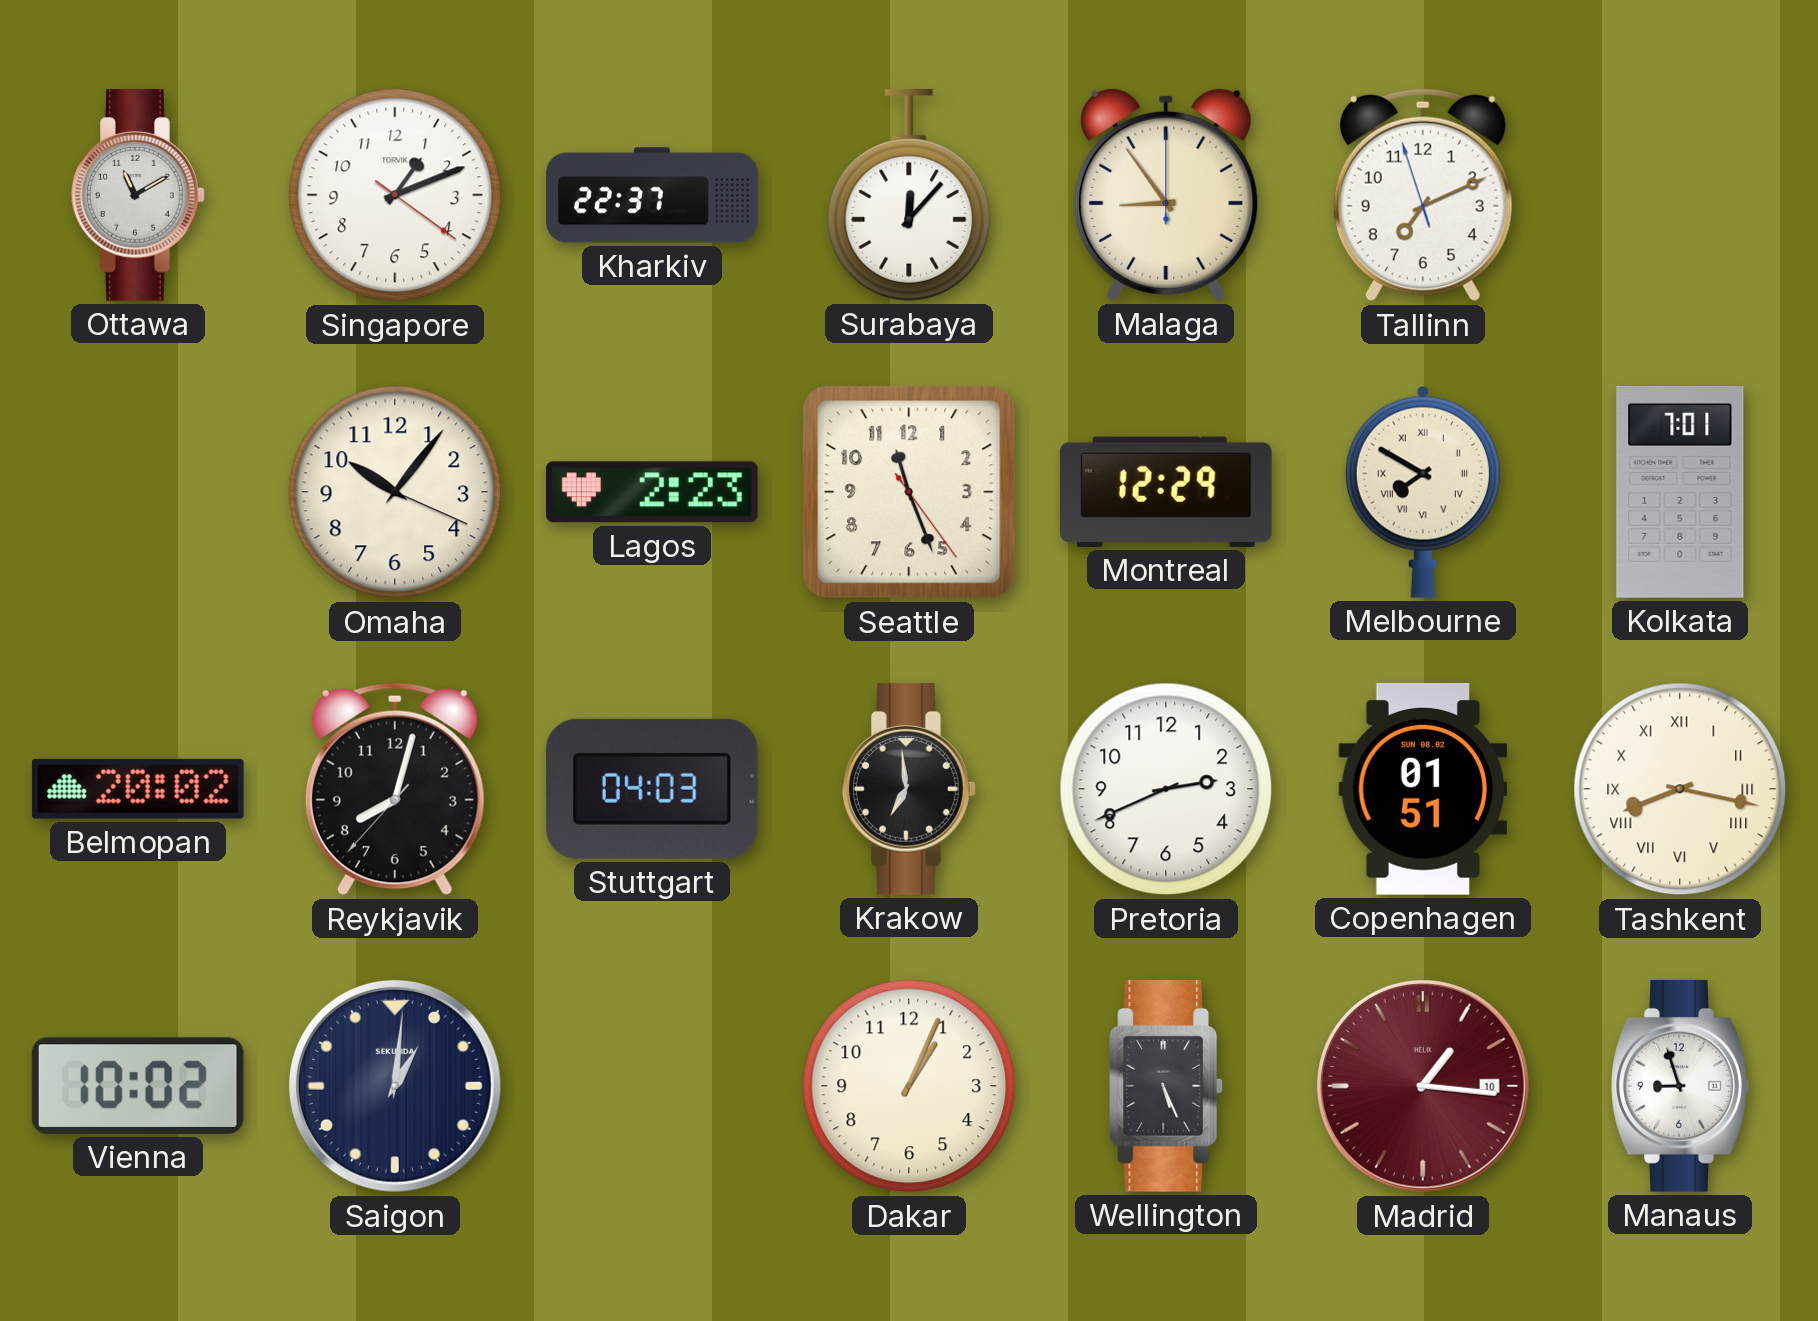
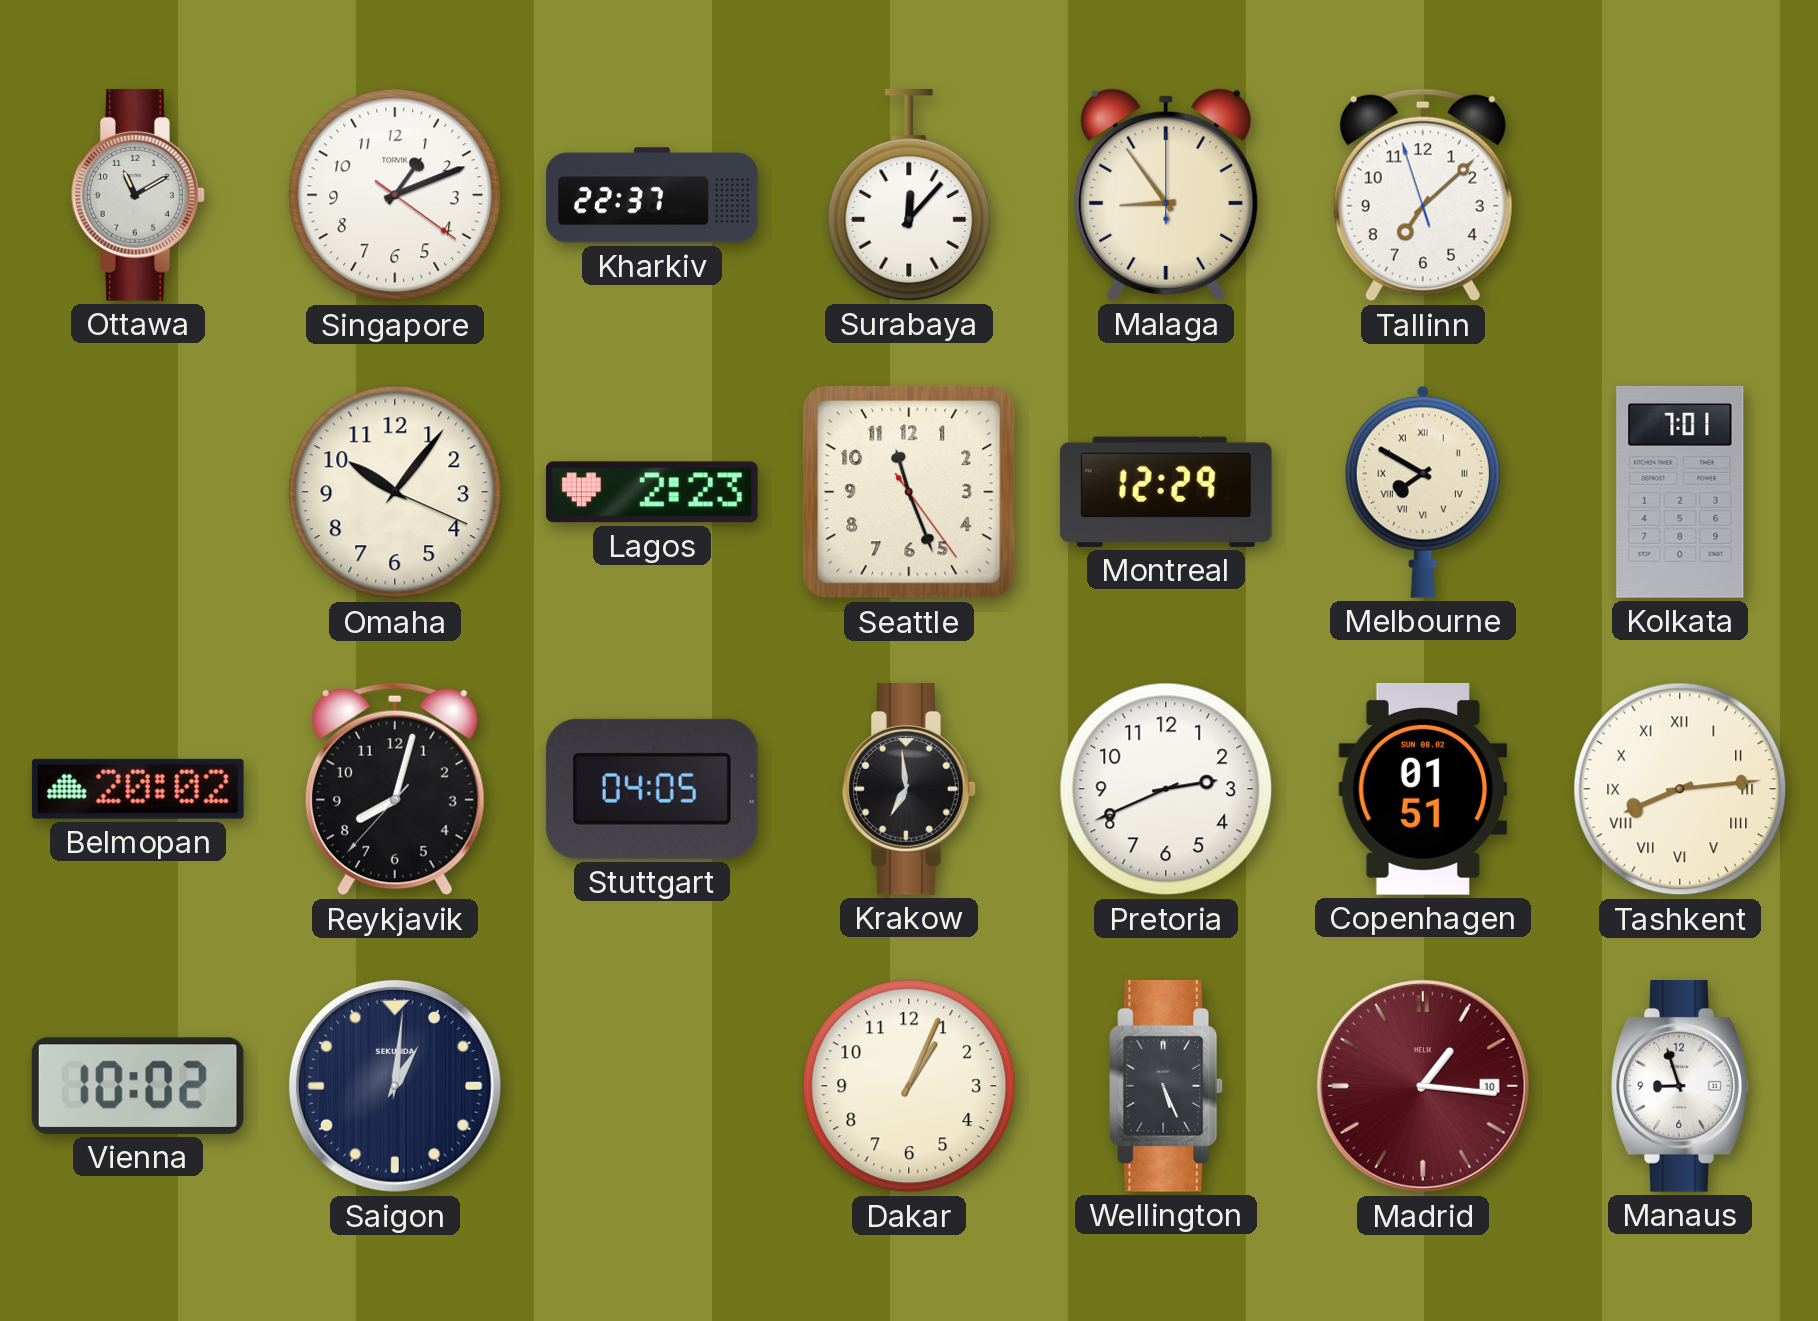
Tallinn: 7:10 -> 7:07
Stuttgart: 04:03 -> 04:05
Tashkent: 8:17 -> 8:14
